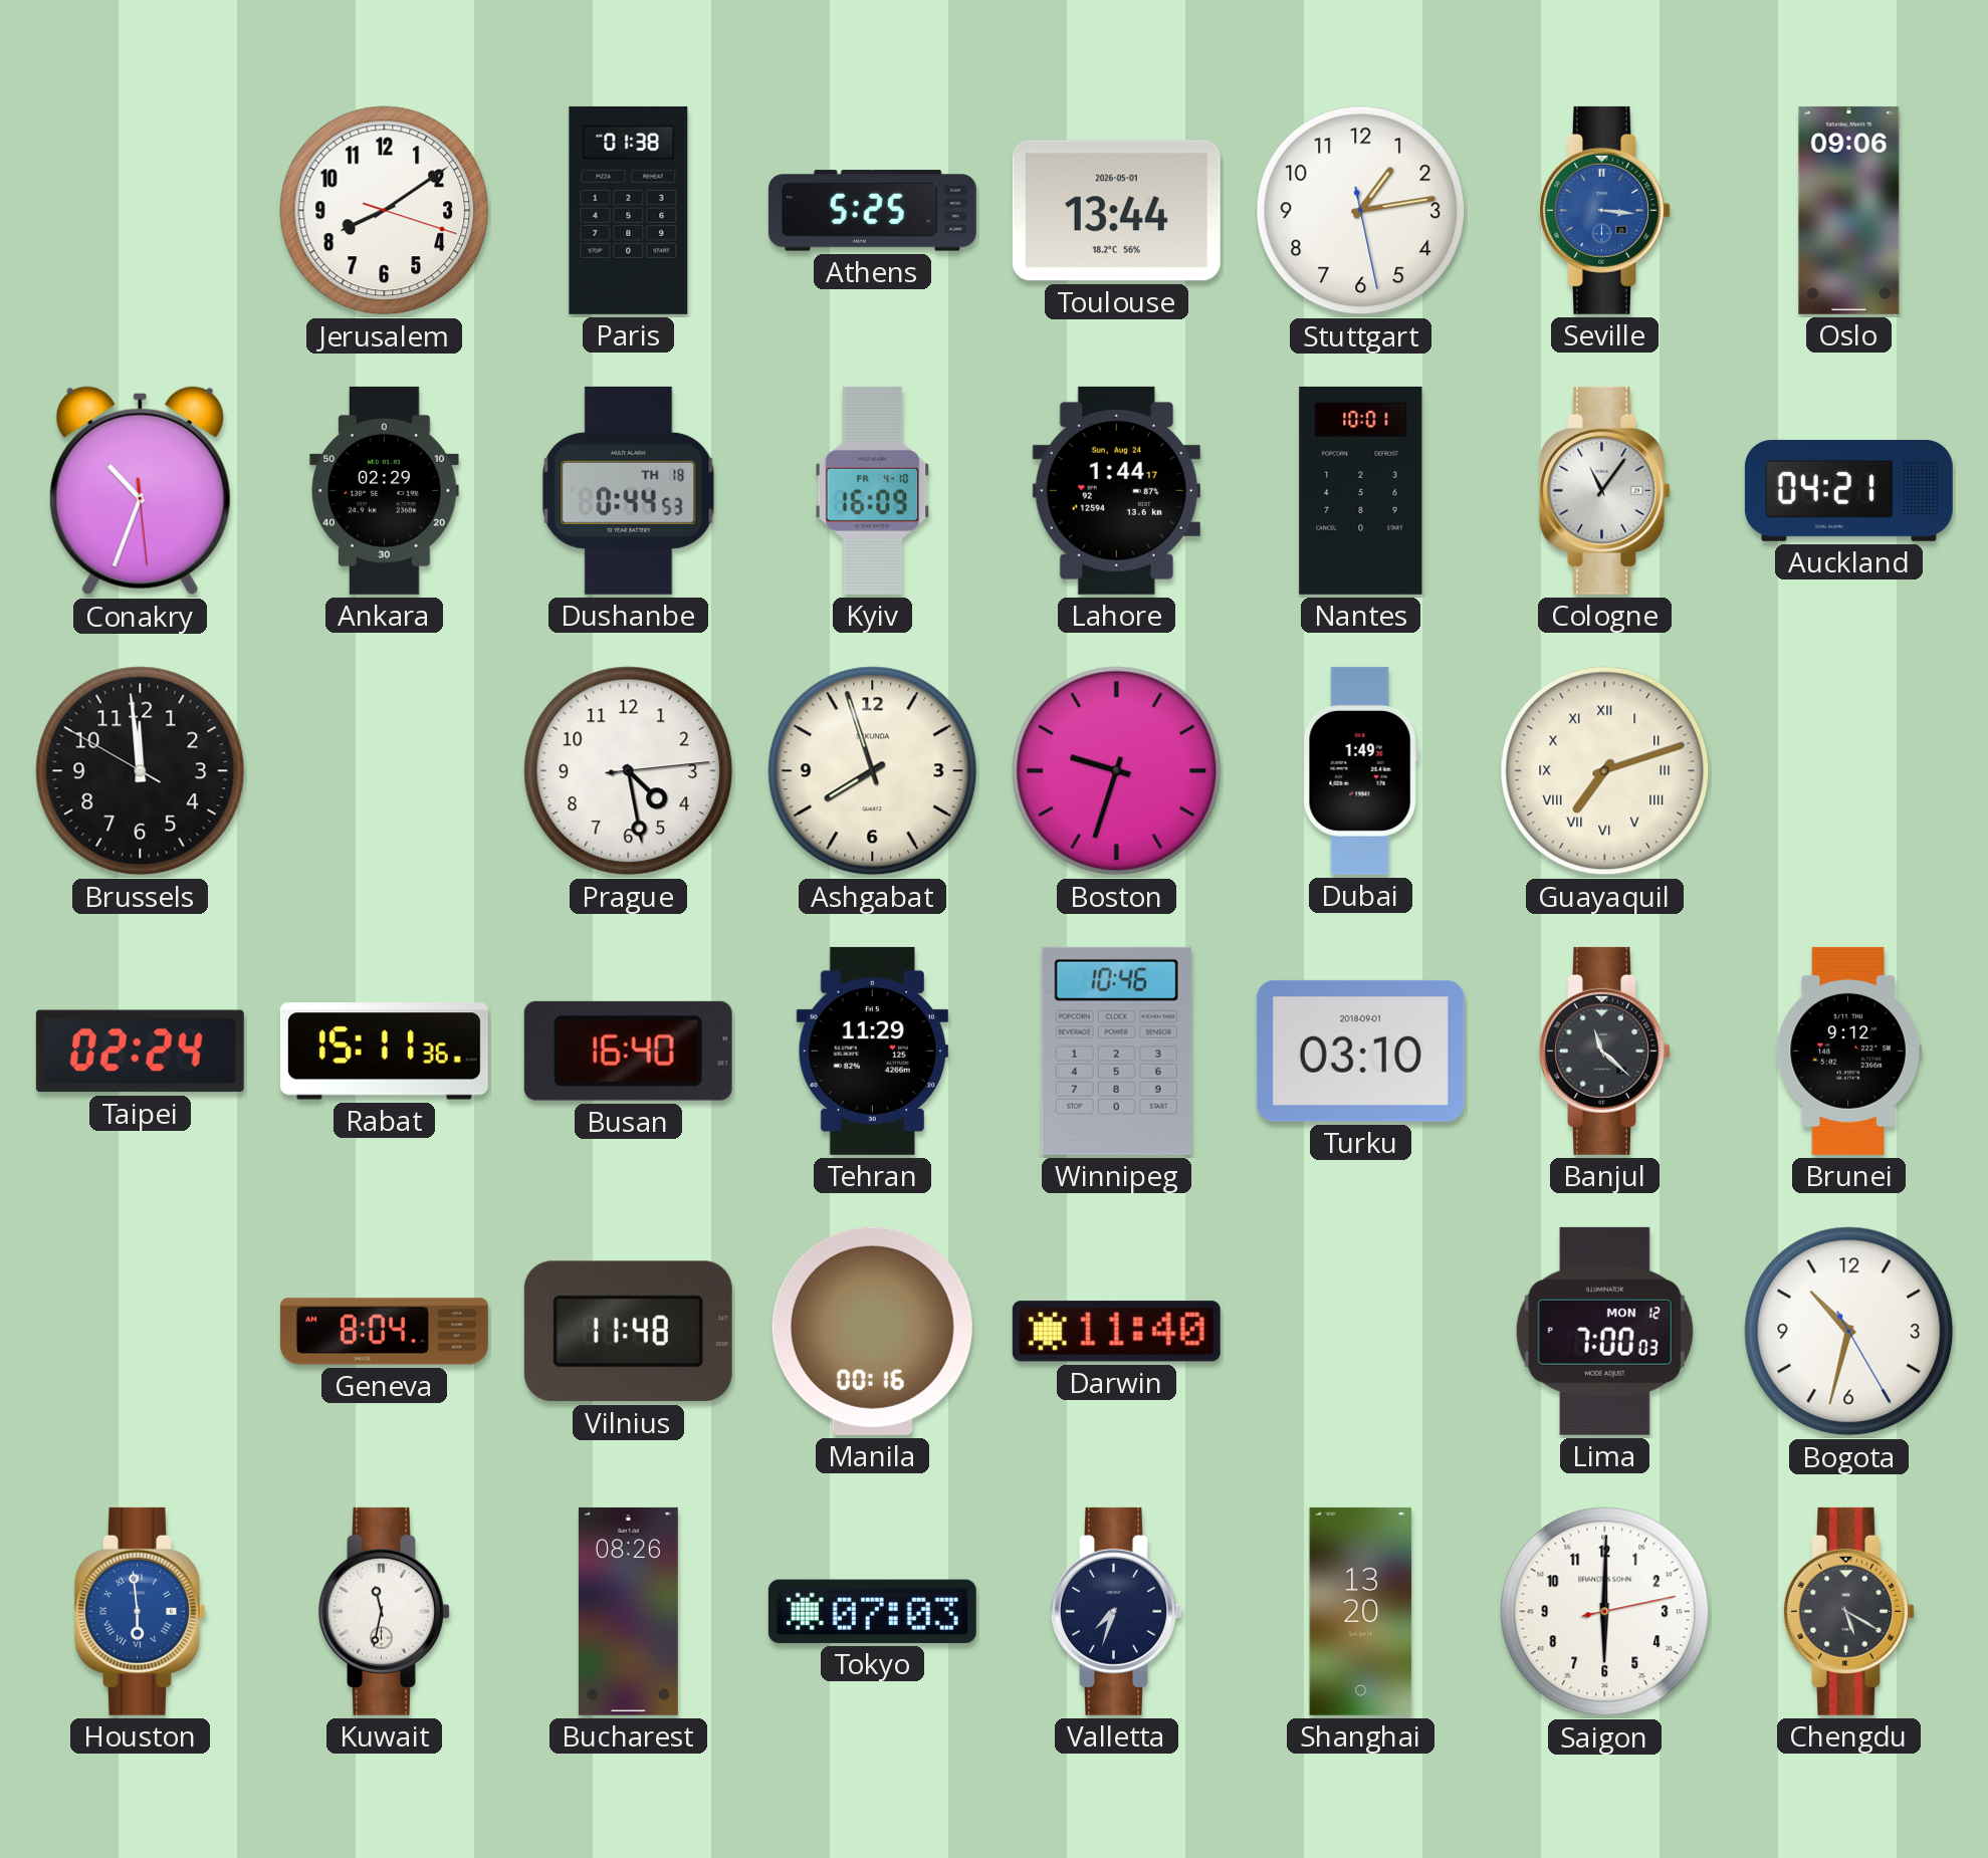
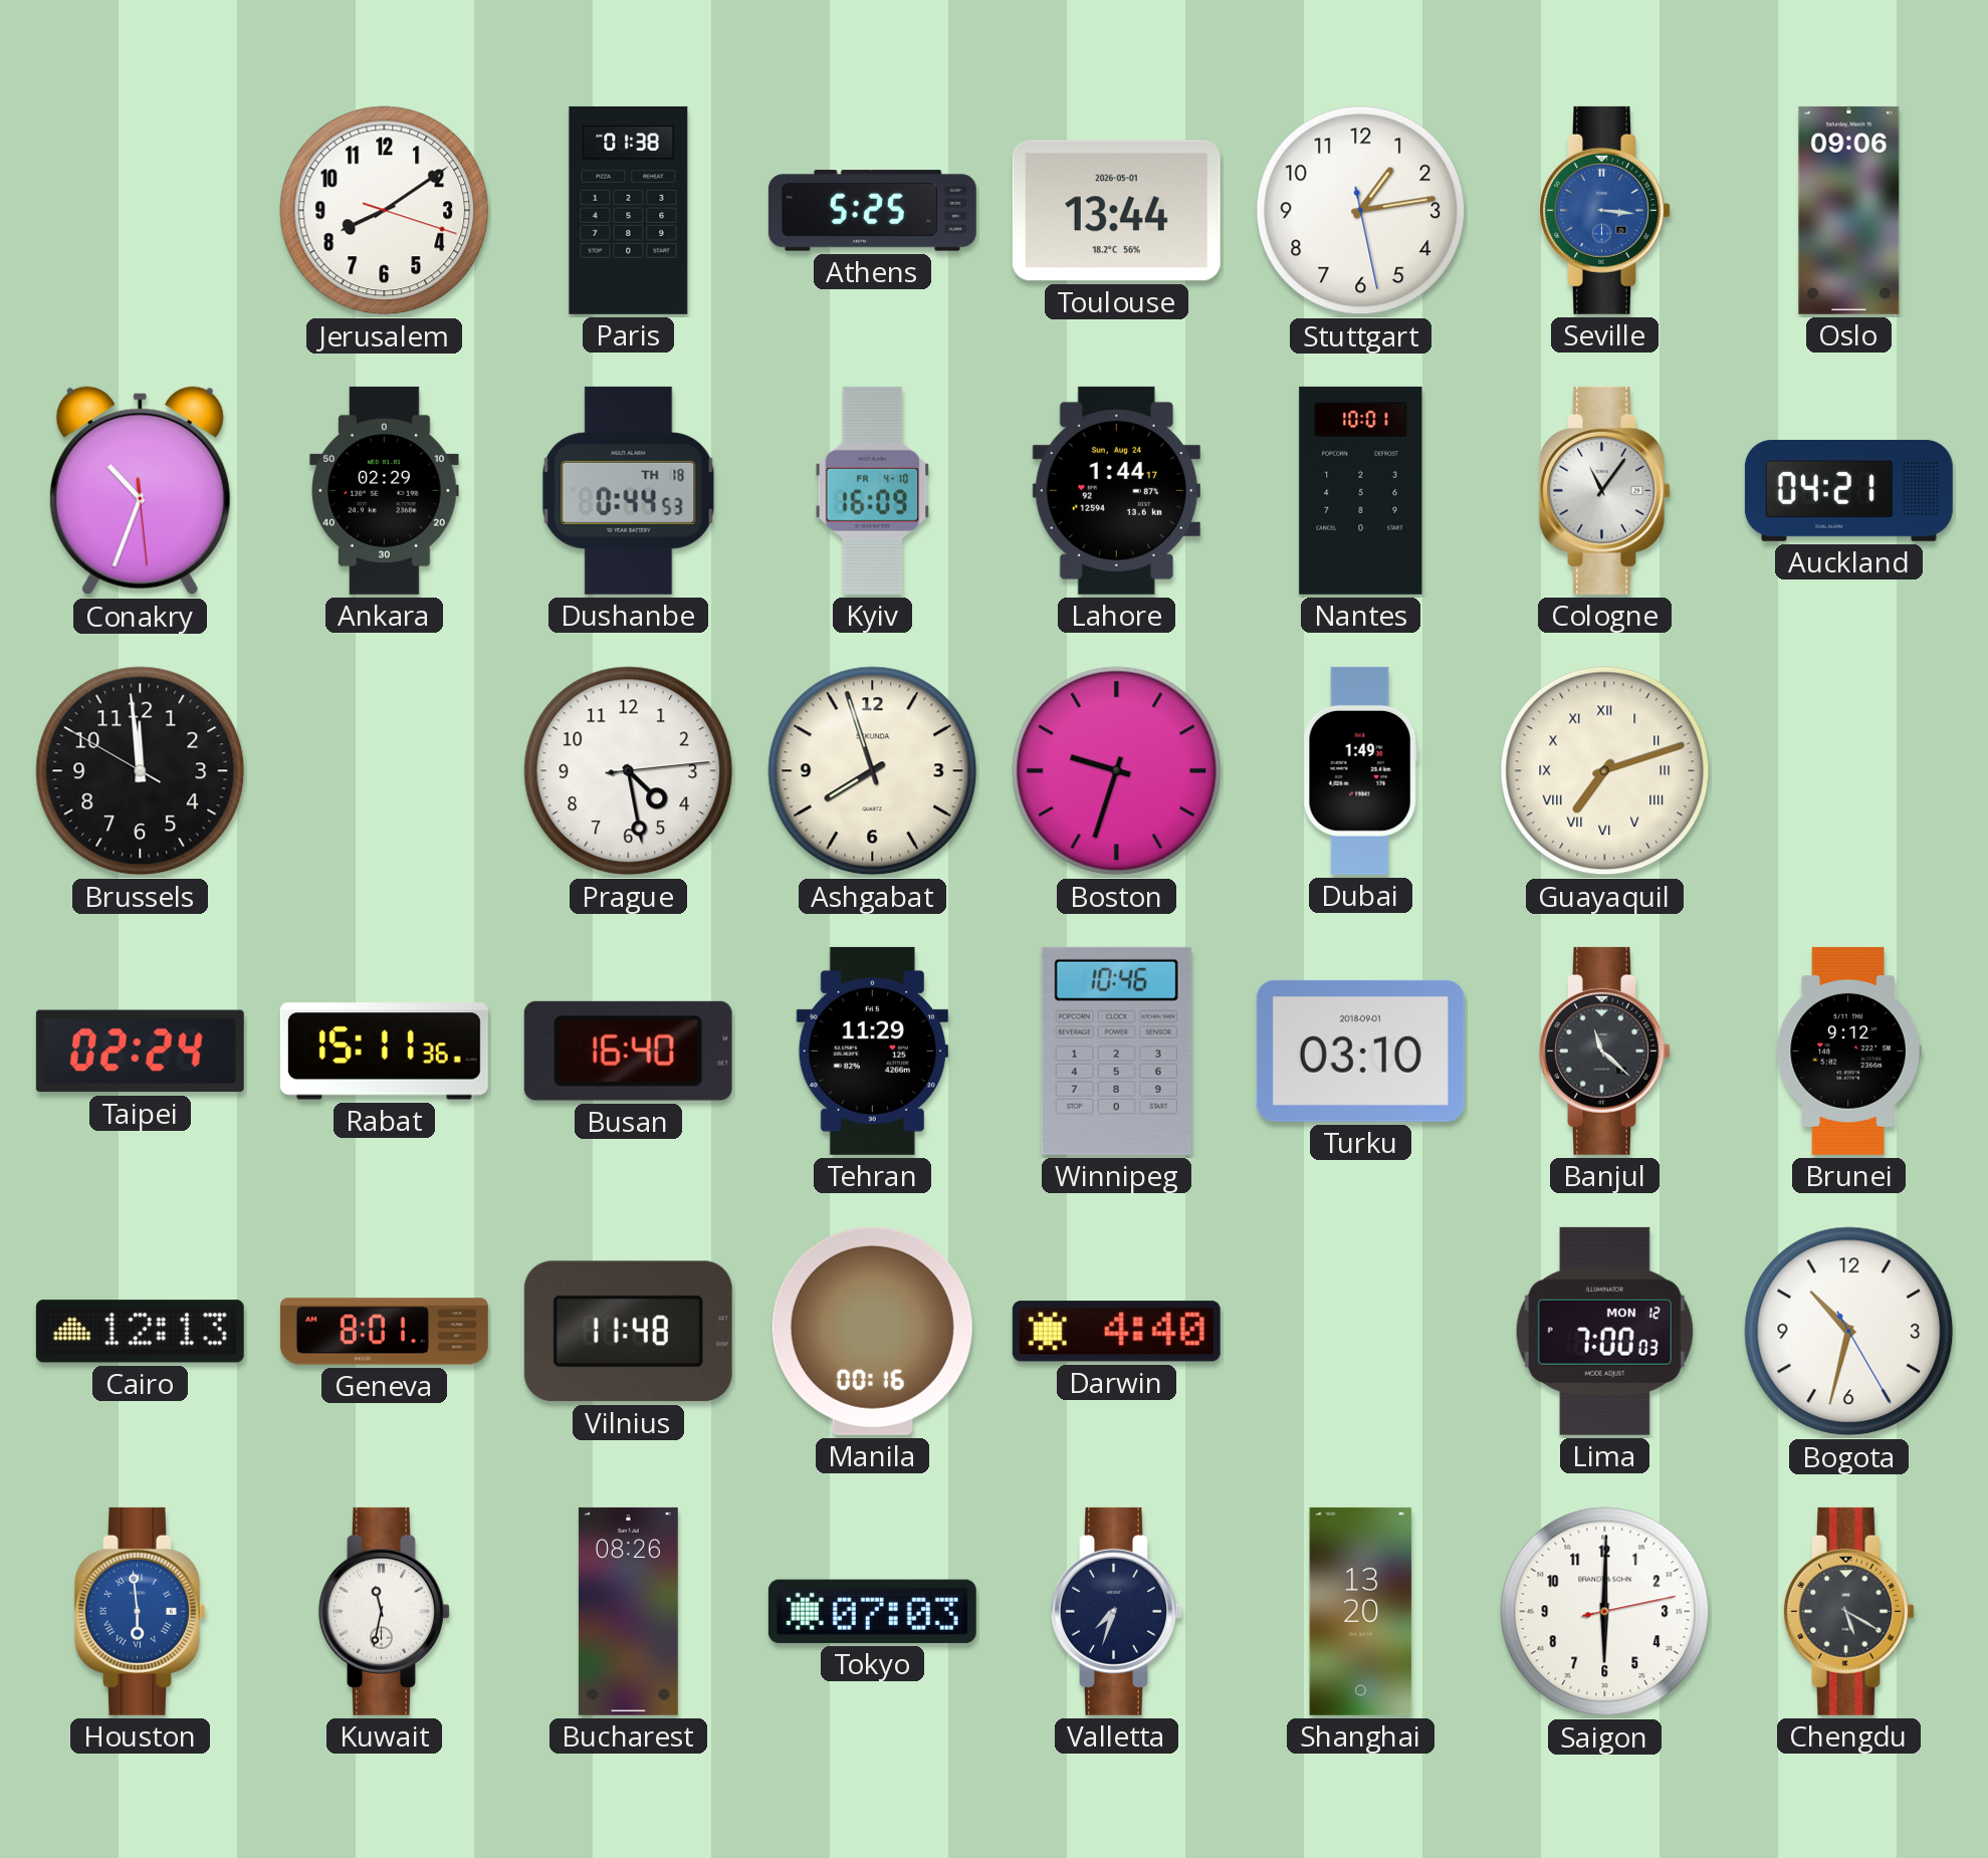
Cairo: none -> 12:13
Geneva: 8:04 -> 8:01
Darwin: 11:40 -> 4:40
